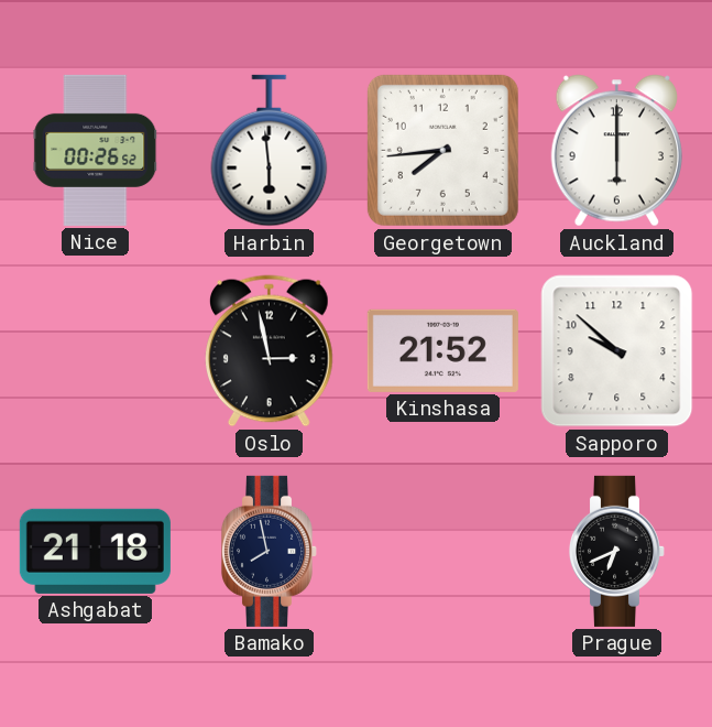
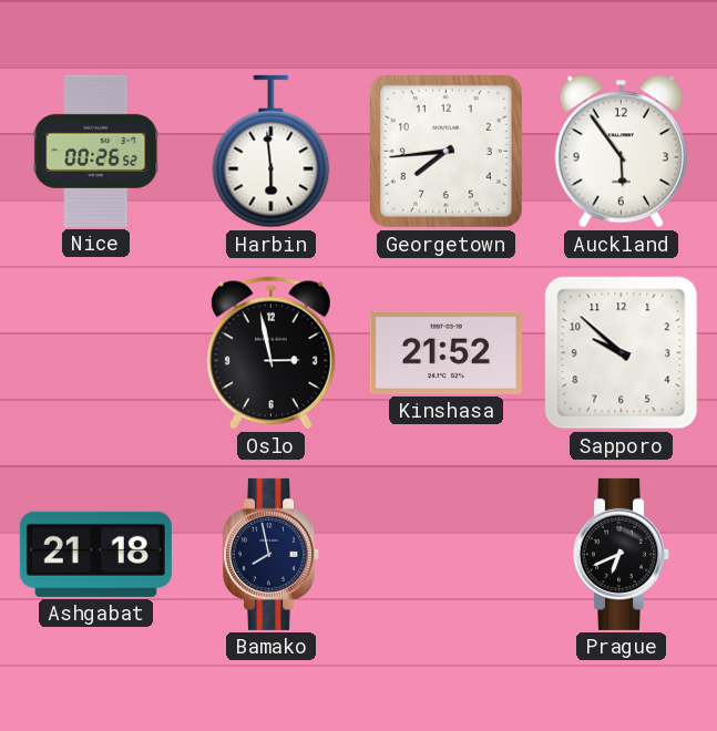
Auckland: 6:00 -> 5:54
